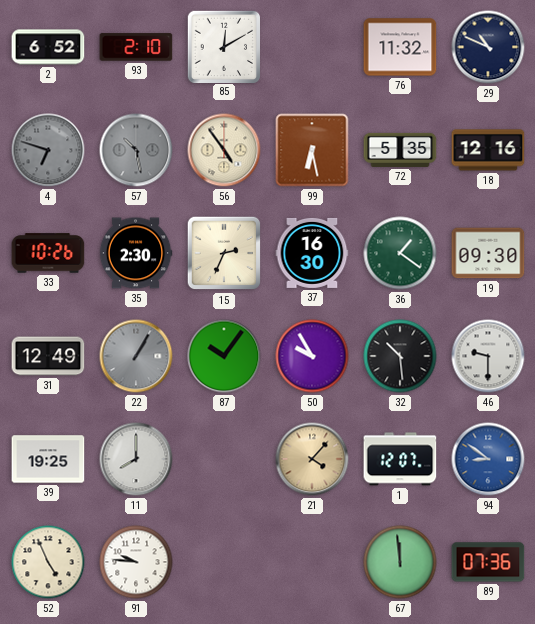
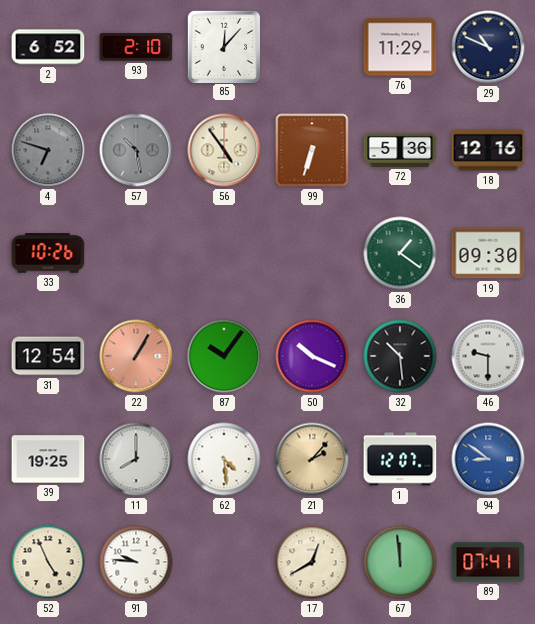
85: 12:10 -> 12:07
76: 11:32 -> 11:29
99: 6:28 -> 6:33
72: 5:35 -> 5:36
35: 2:30 -> none
15: 2:34 -> none
37: 16:30 -> none
31: 12:49 -> 12:54
22 dial: grey -> salmon
50: 9:55 -> 10:19
62: none -> 4:29
21: 4:07 -> 2:07
17: none -> 12:40
89: 07:36 -> 07:41
